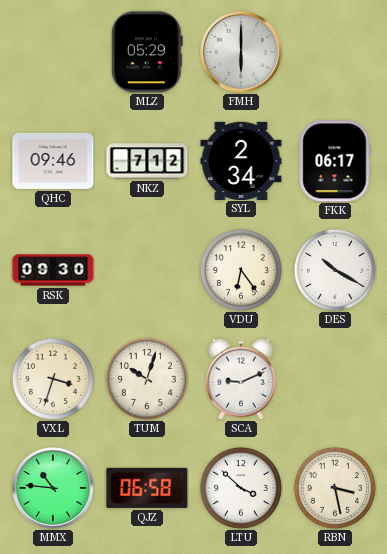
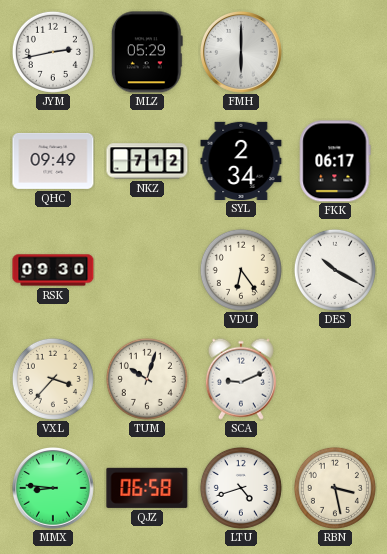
JYM: none -> 2:43
QHC: 09:46 -> 09:49
VXL: 3:33 -> 3:37
MMX: 10:46 -> 8:46
LTU: 3:52 -> 4:42
